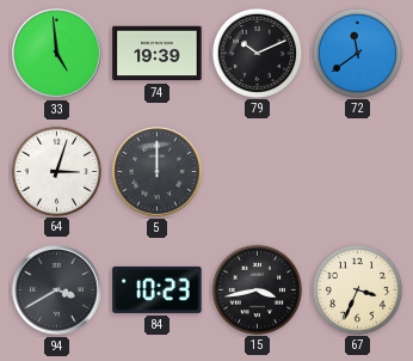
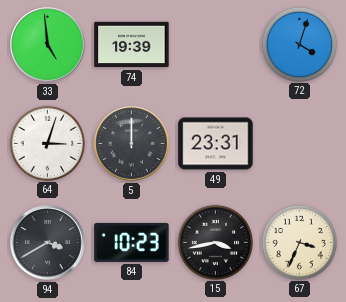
79: 10:11 -> none
72: 11:39 -> 4:03
49: none -> 23:31
